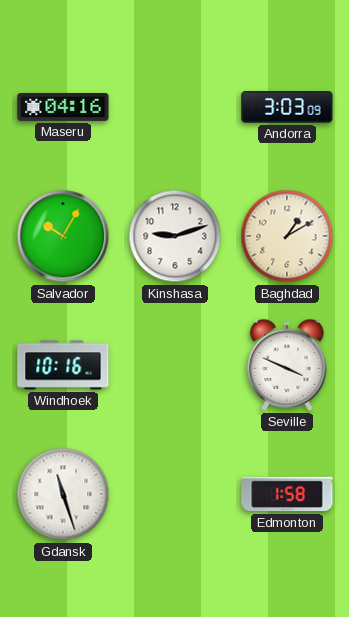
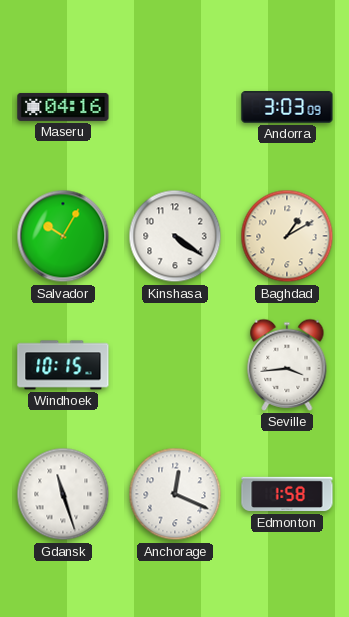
Kinshasa: 9:12 -> 4:21
Windhoek: 10:16 -> 10:15
Seville: 3:49 -> 3:44
Anchorage: none -> 12:19
